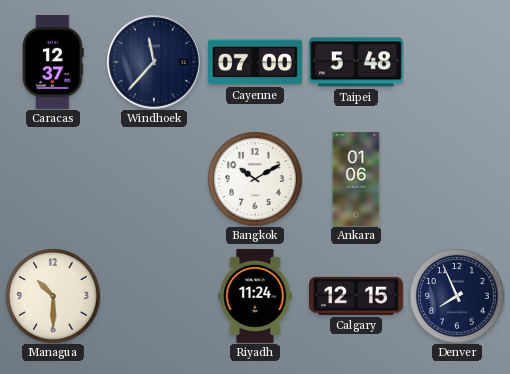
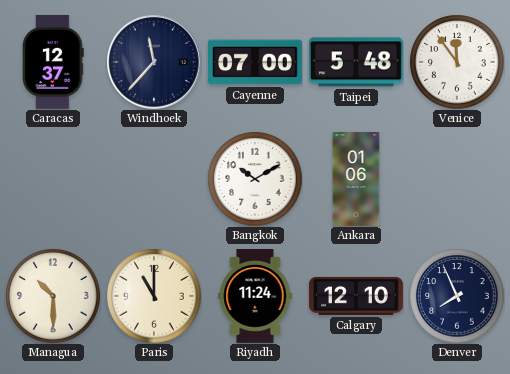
Venice: none -> 11:54
Paris: none -> 11:00
Calgary: 12:15 -> 12:10
